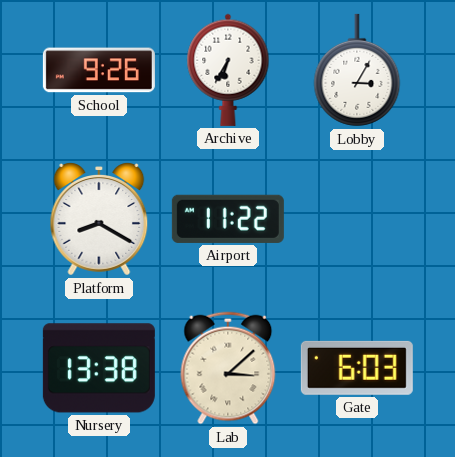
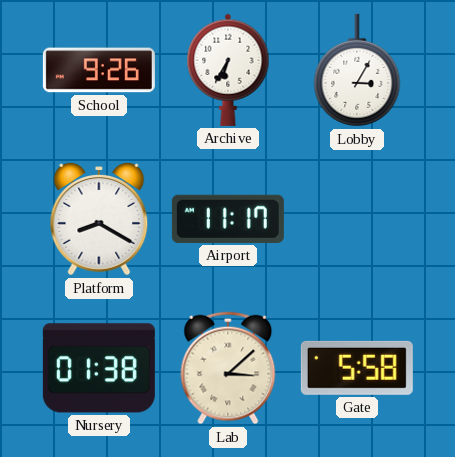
Airport: 11:22 -> 11:17
Nursery: 13:38 -> 01:38
Gate: 6:03 -> 5:58
